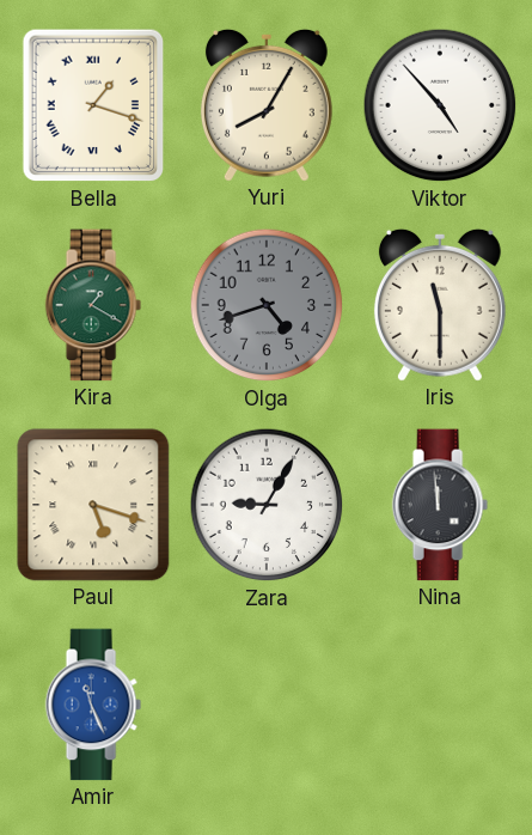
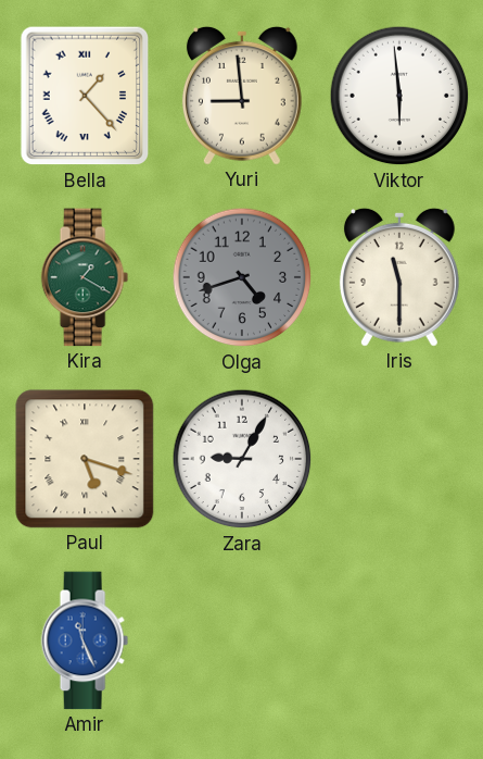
Bella: 1:18 -> 1:23
Yuri: 8:05 -> 8:59
Viktor: 4:53 -> 5:59
Nina: 11:59 -> none
